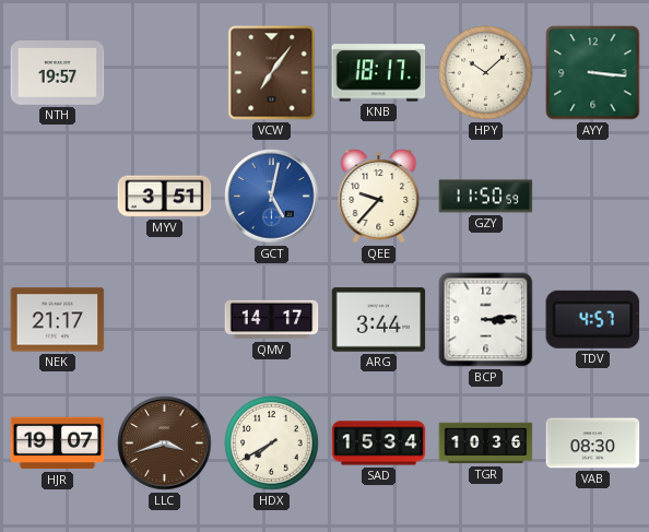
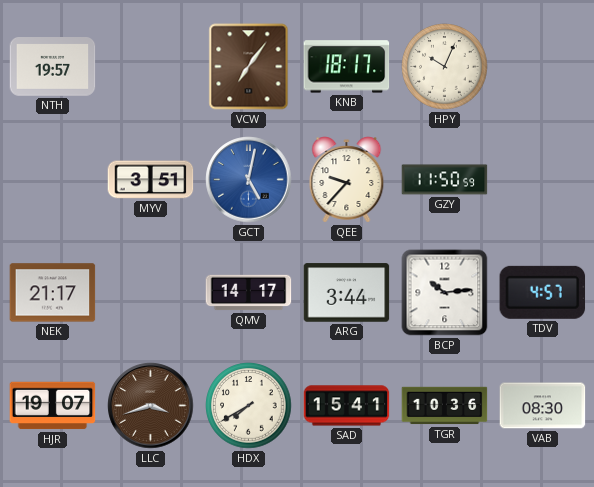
HPY: 10:08 -> 10:04
AYY: 3:16 -> none
BCP: 3:14 -> 10:14
SAD: 15:34 -> 15:41
